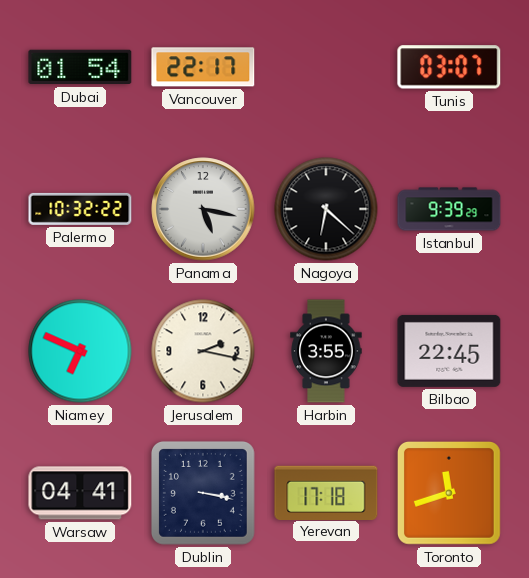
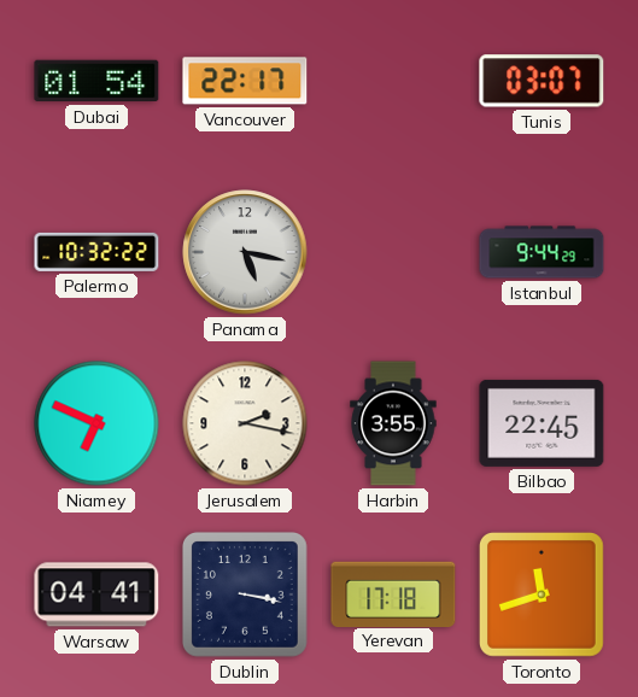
Nagoya: 6:22 -> none
Istanbul: 9:39 -> 9:44
